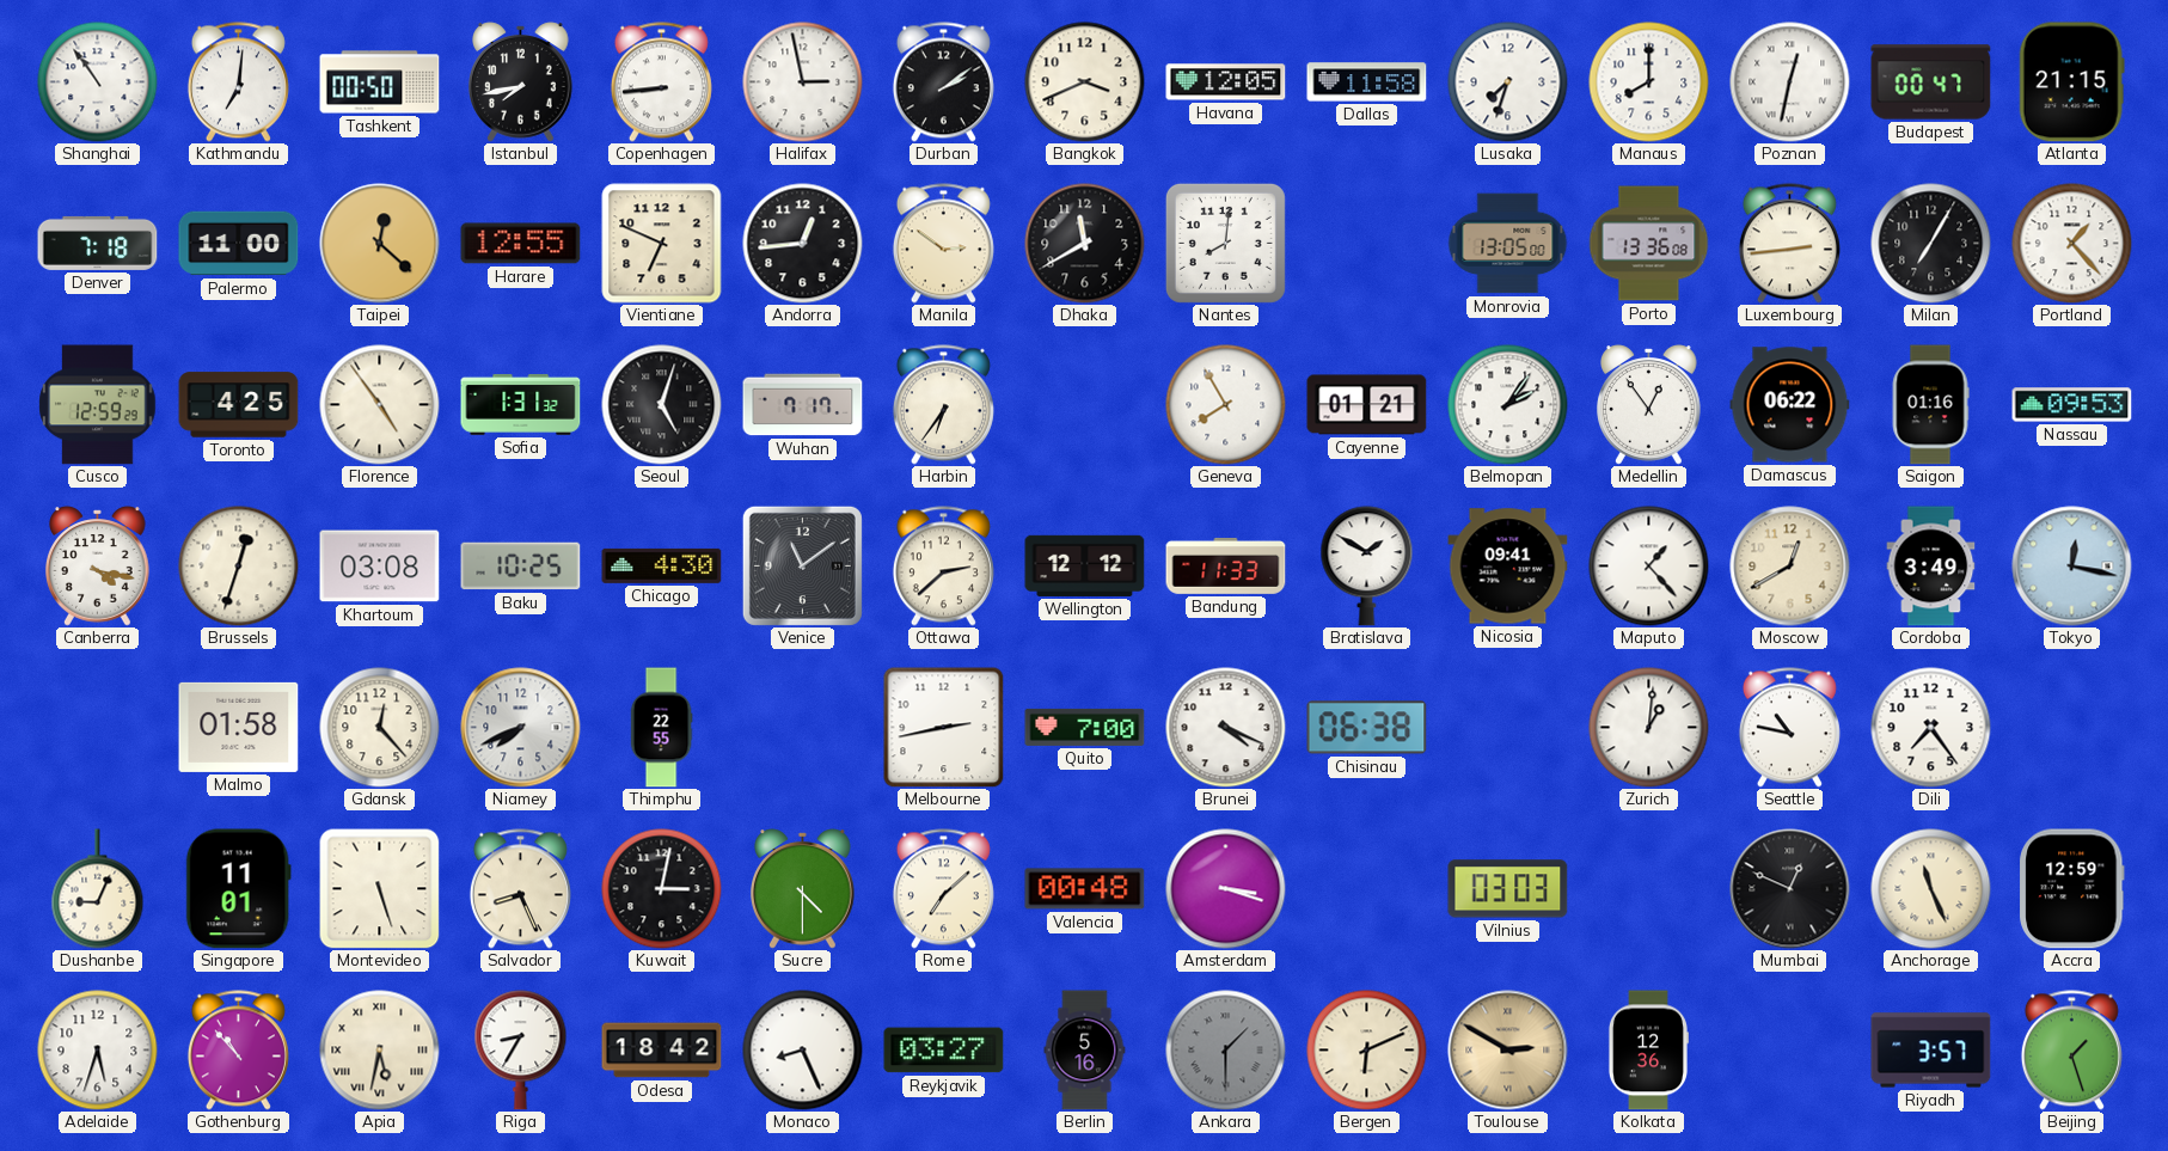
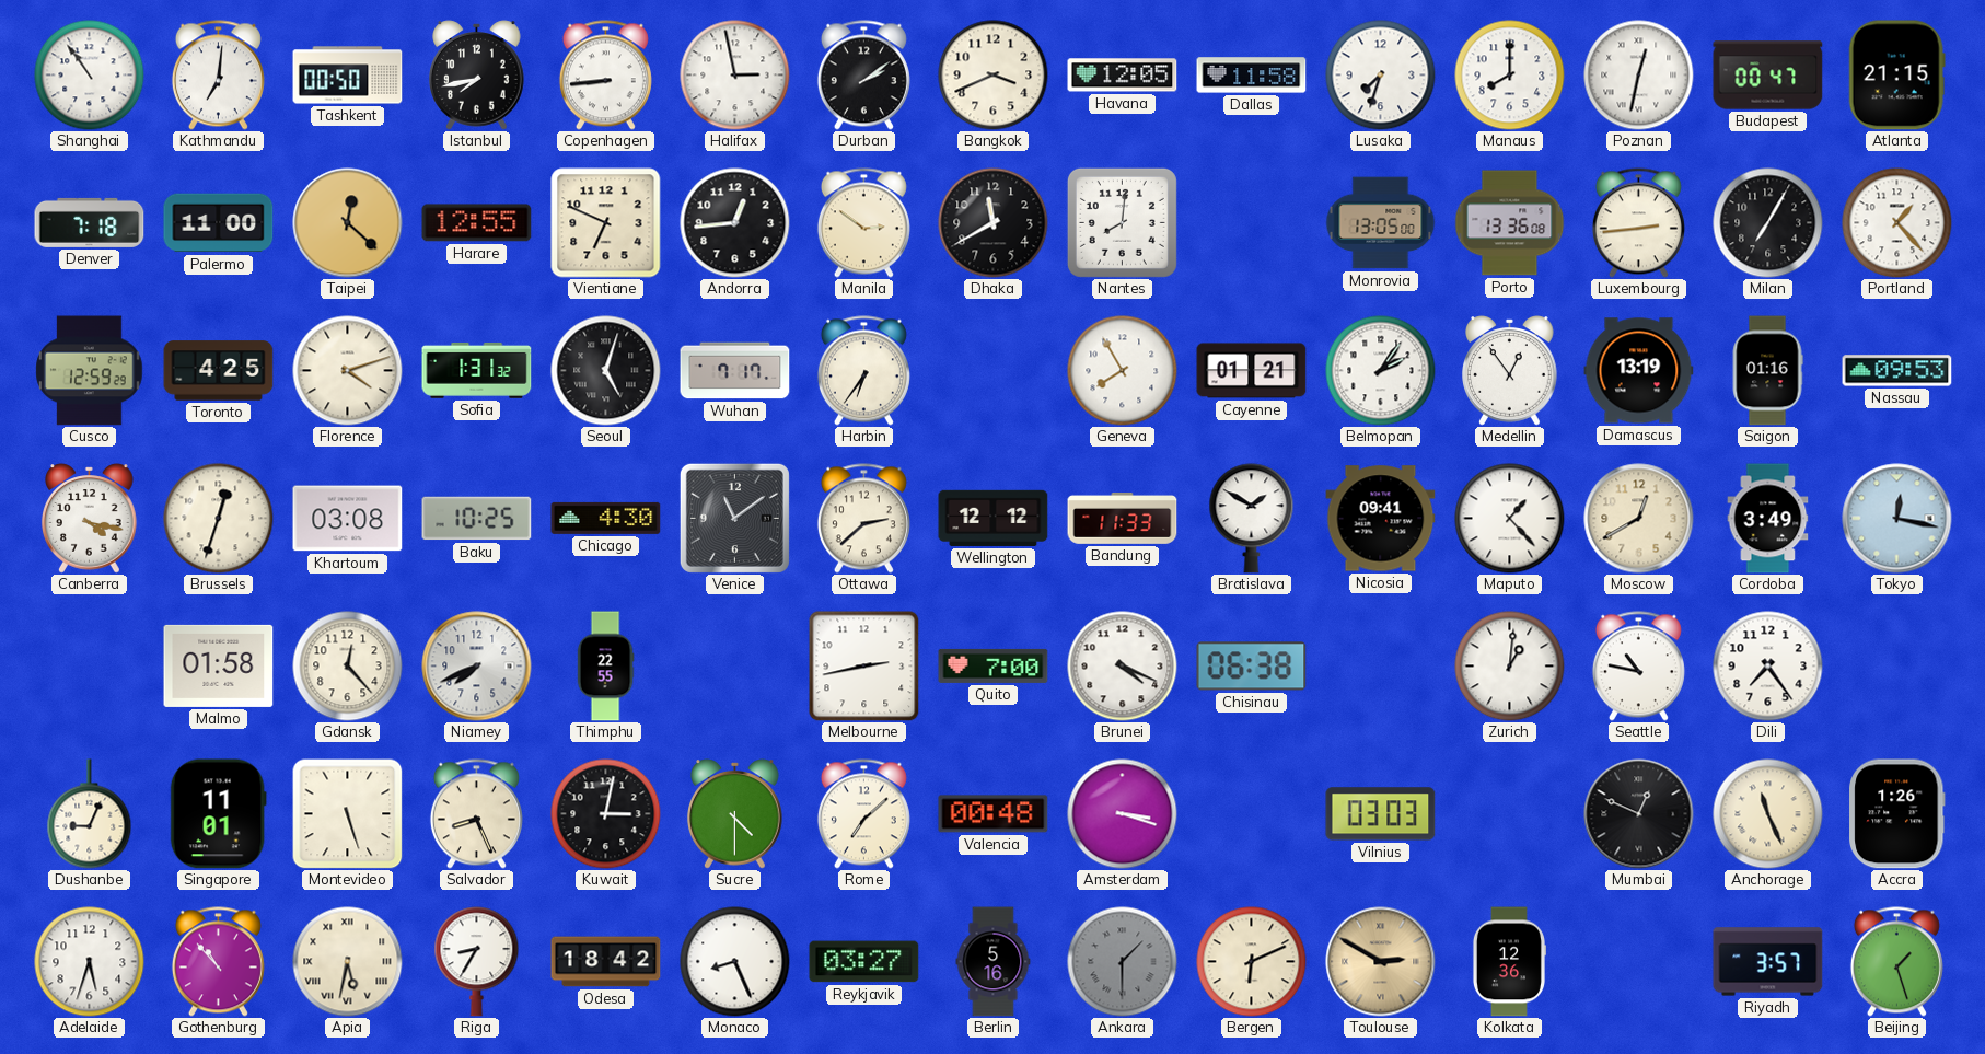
Florence: 4:54 -> 4:12
Damascus: 06:22 -> 13:19
Accra: 12:59 -> 1:26
